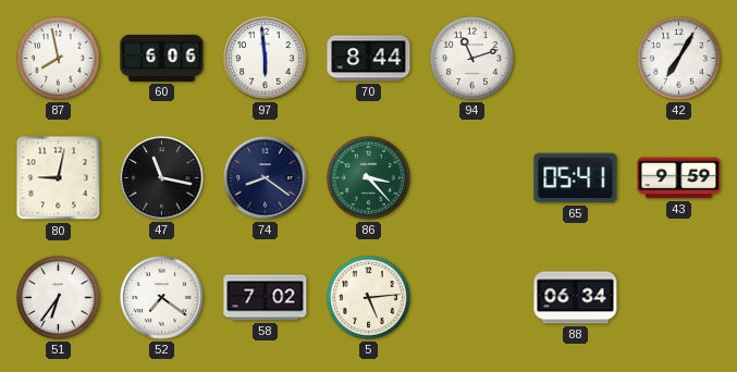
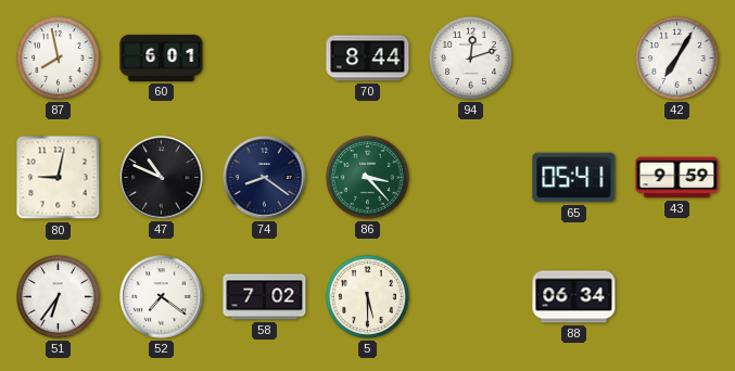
60: 6:06 -> 6:01
97: 5:59 -> none
94: 11:12 -> 12:12
47: 11:17 -> 10:49
5: 5:14 -> 5:30
